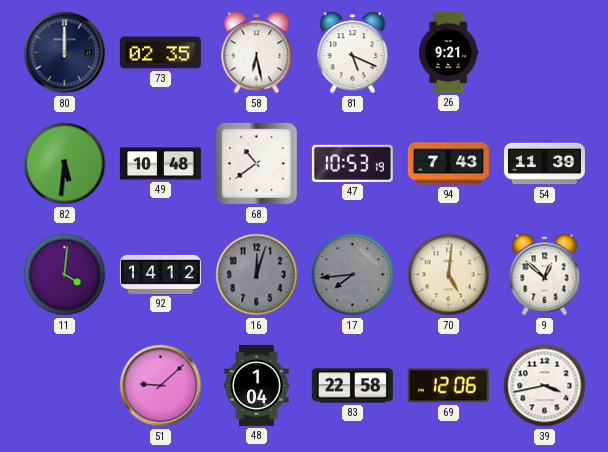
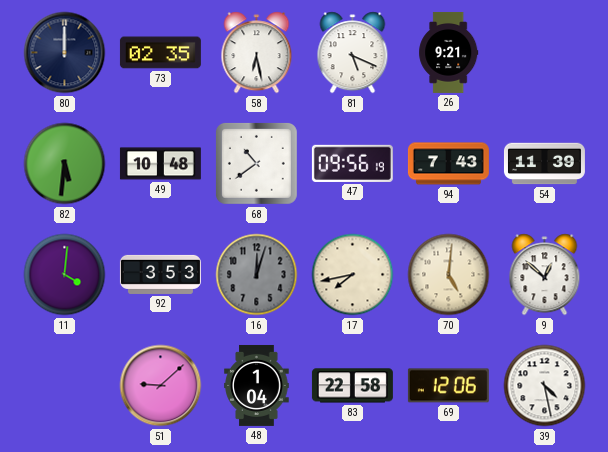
47: 10:53 -> 09:56
92: 14:12 -> 3:53
17: 7:44 -> 7:43
17 dial: grey -> cream
39: 3:43 -> 4:28
